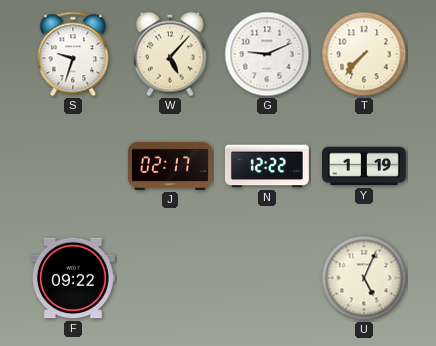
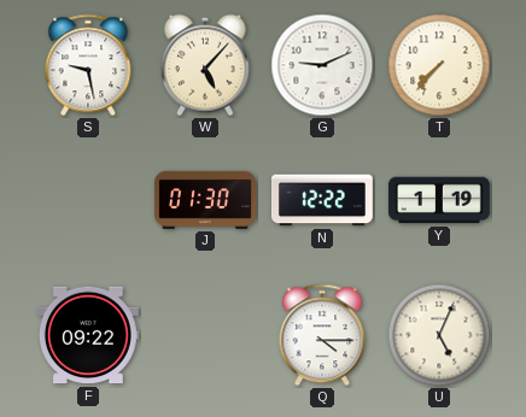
S: 9:33 -> 9:28
J: 02:17 -> 01:30
Q: none -> 4:15
